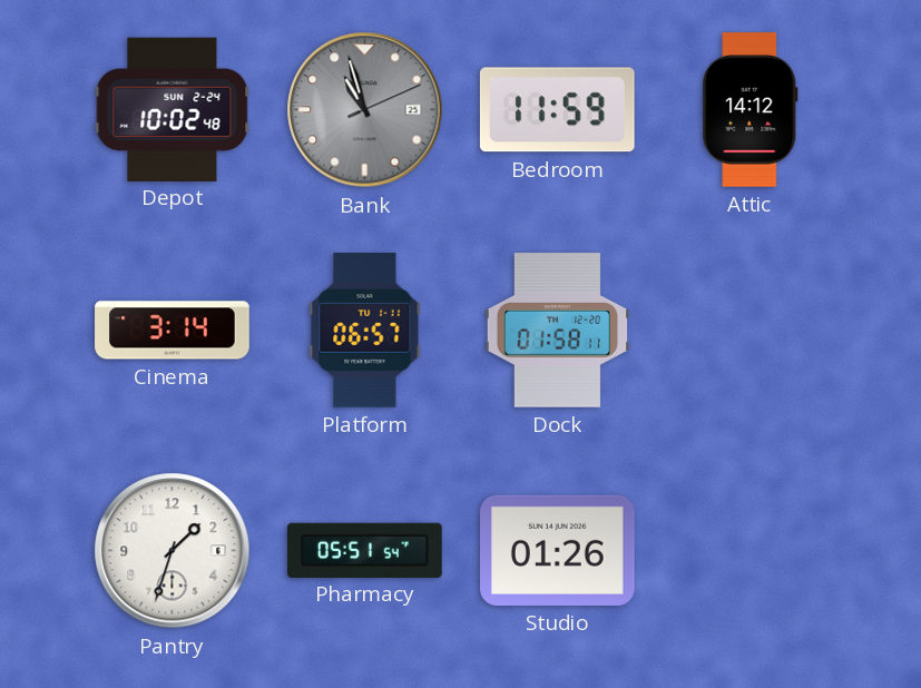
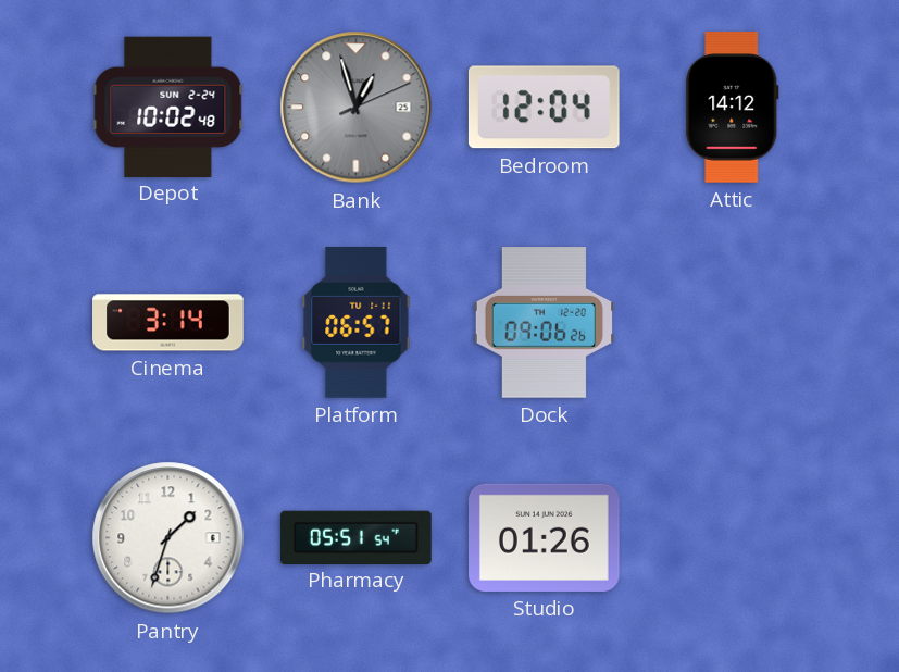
Bank: 10:57 -> 12:57
Bedroom: 11:59 -> 12:04
Dock: 01:58 -> 09:06
